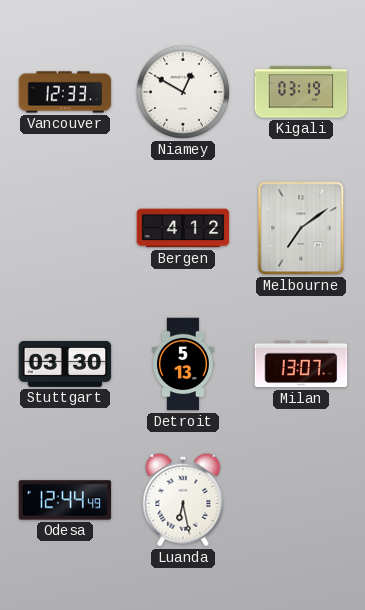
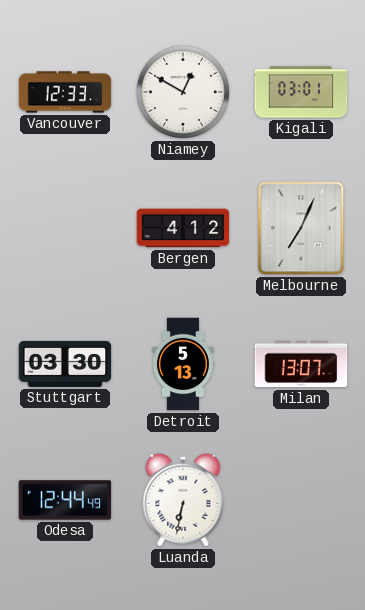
Kigali: 03:19 -> 03:01
Melbourne: 7:09 -> 7:04
Luanda: 6:28 -> 6:32
